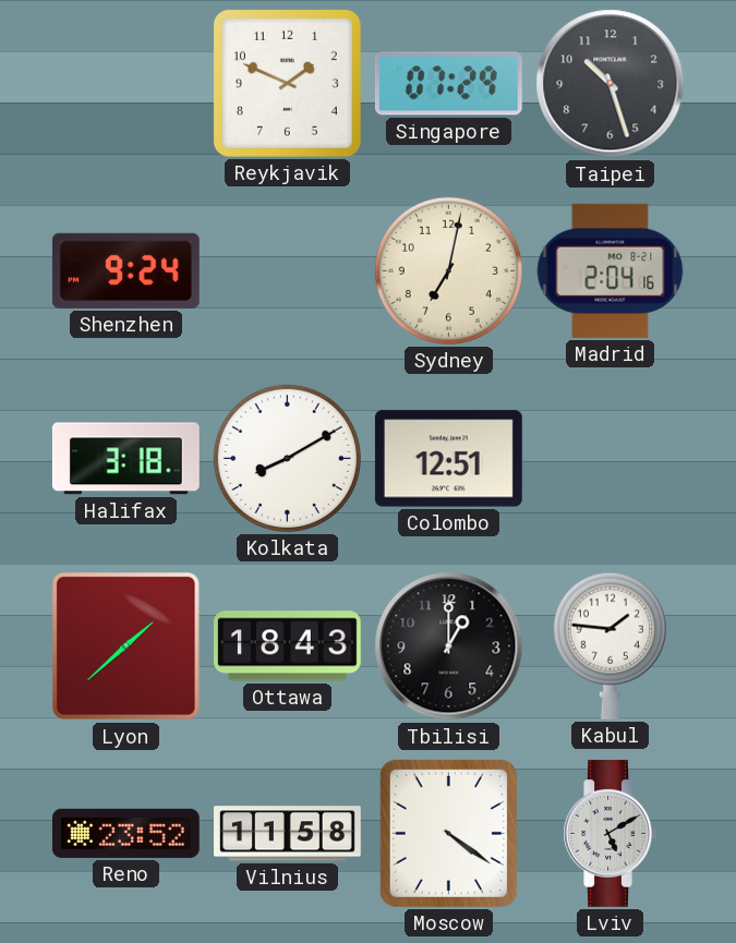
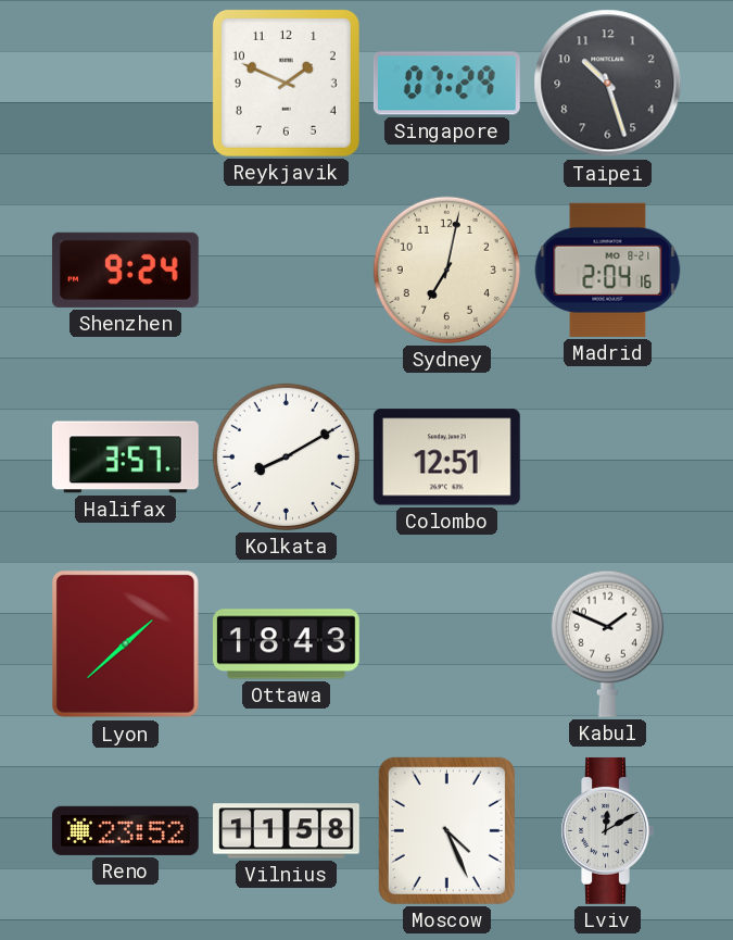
Halifax: 3:18 -> 3:57
Tbilisi: 1:00 -> none
Kabul: 1:46 -> 1:49
Moscow: 4:21 -> 4:26
Lviv: 5:10 -> 12:10
